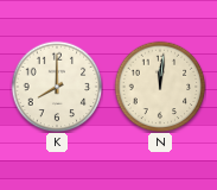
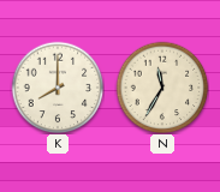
N: 12:01 -> 11:35
